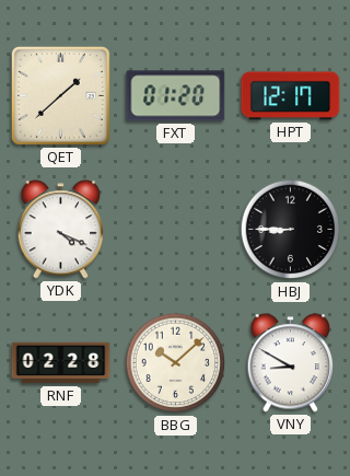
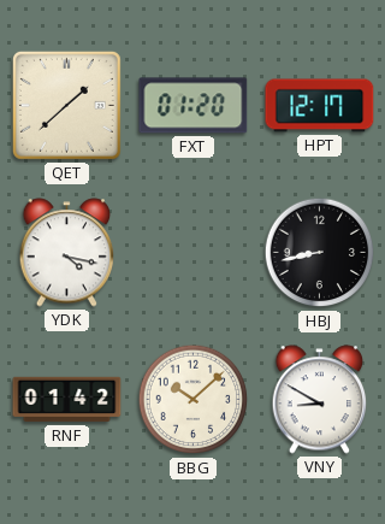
YDK: 4:19 -> 4:17
HBJ: 8:45 -> 8:43
RNF: 02:28 -> 01:42
